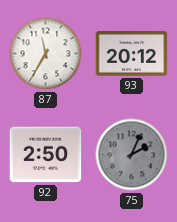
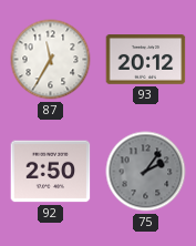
75: 2:04 -> 2:06
